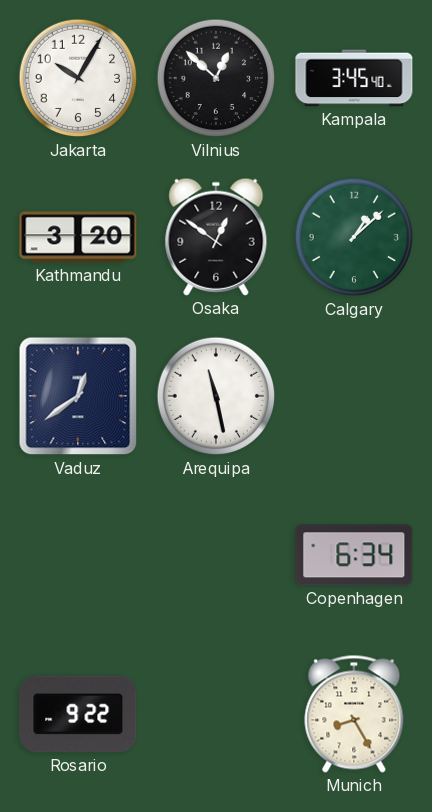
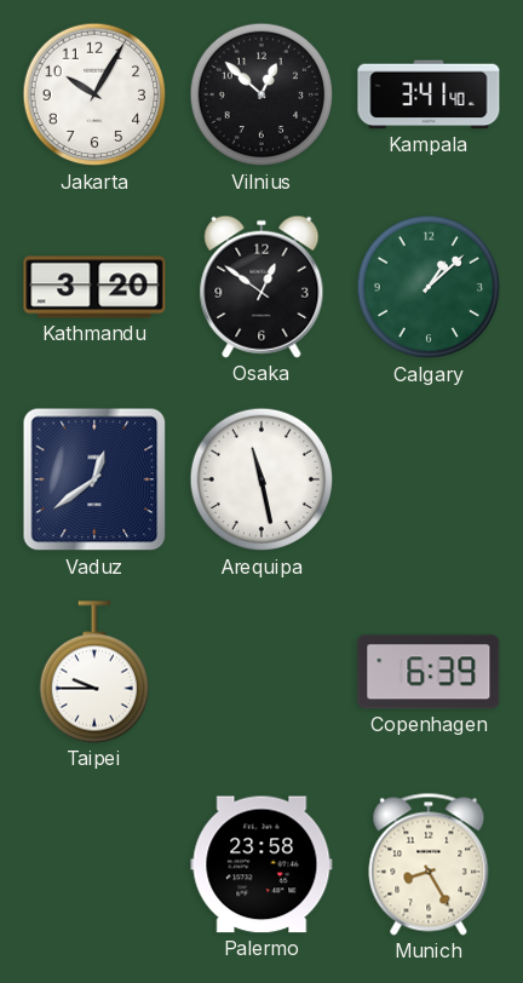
Kampala: 3:45 -> 3:41
Taipei: none -> 9:45
Copenhagen: 6:34 -> 6:39
Rosario: 9:22 -> none
Palermo: none -> 23:58
